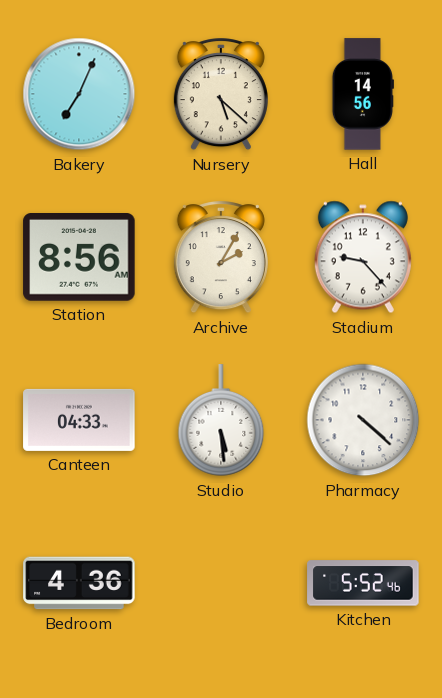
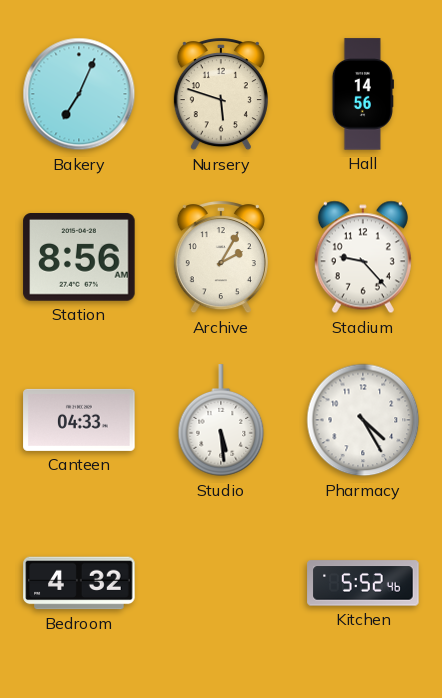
Nursery: 5:22 -> 5:48
Pharmacy: 4:22 -> 4:25
Bedroom: 4:36 -> 4:32
